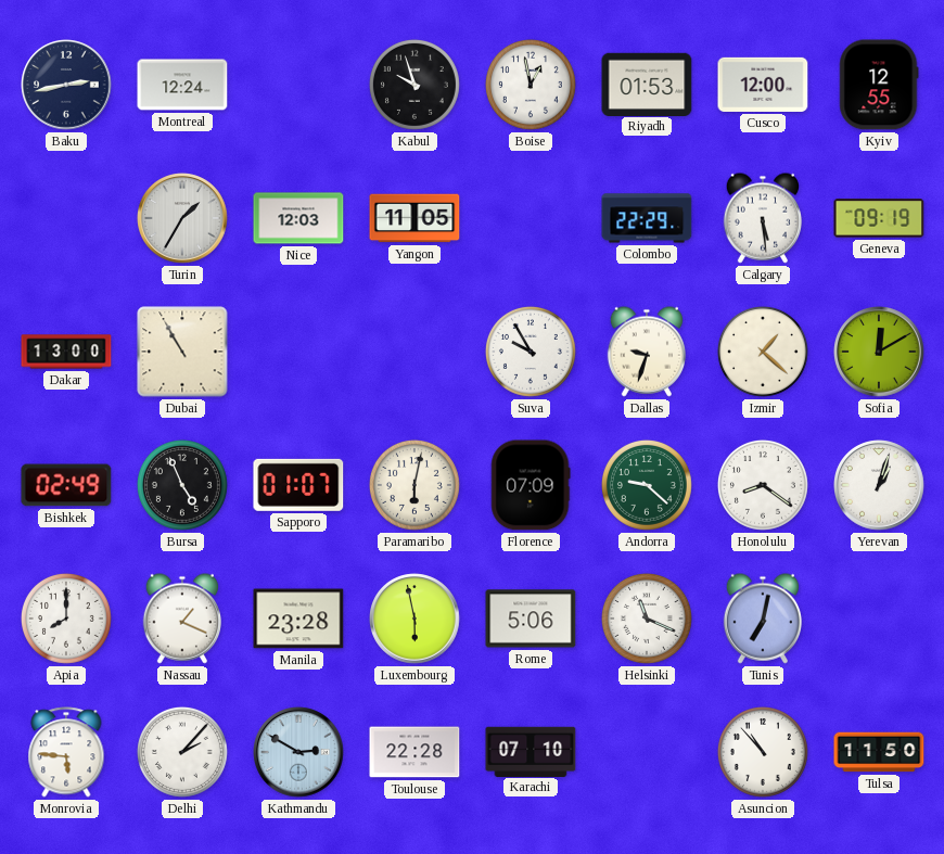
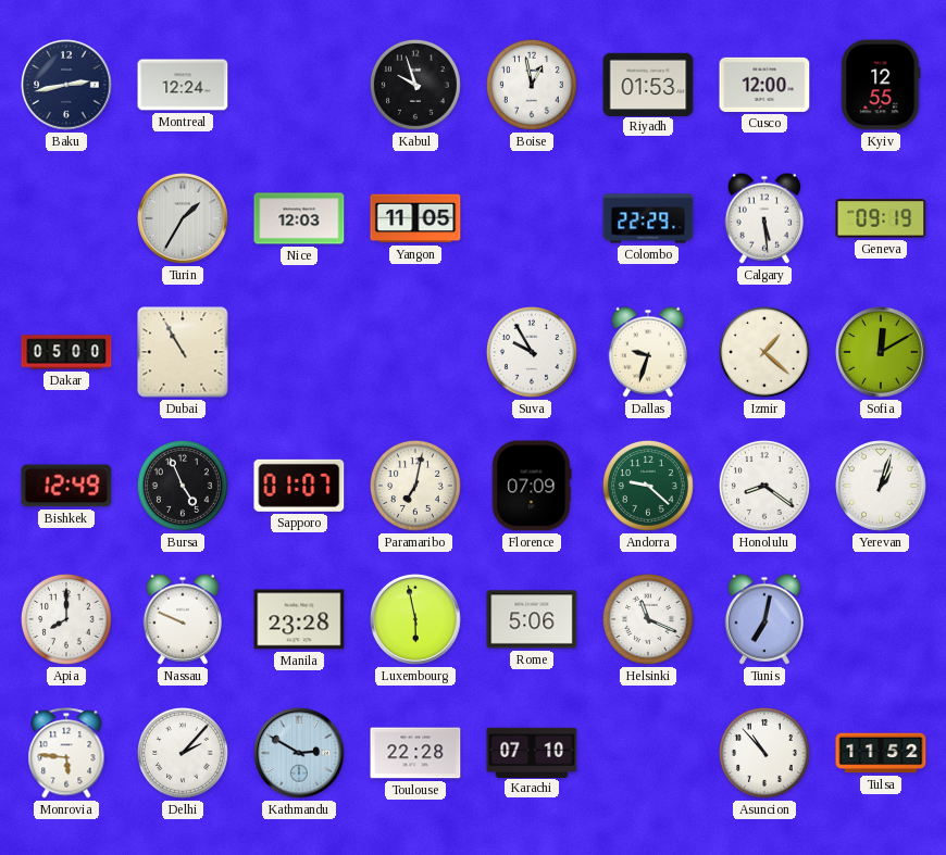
Dakar: 13:00 -> 05:00
Bishkek: 02:49 -> 12:49
Paramaribo: 6:02 -> 7:02
Nassau: 1:19 -> 9:49
Tulsa: 11:50 -> 11:52
